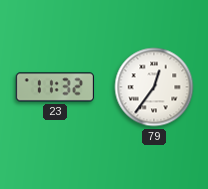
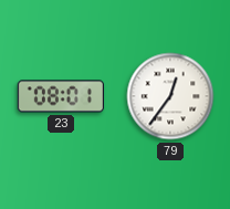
23: 11:32 -> 08:01
